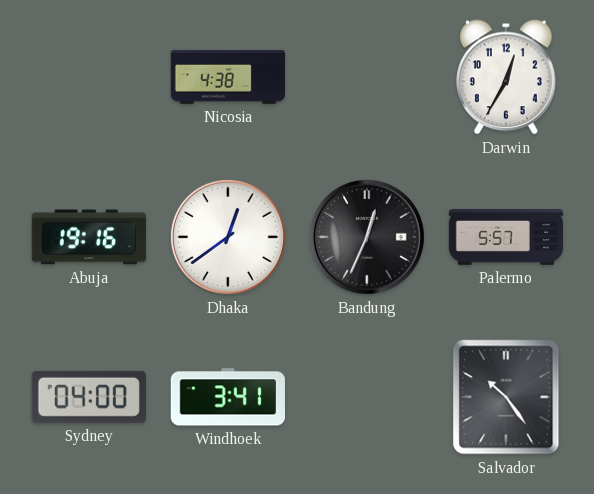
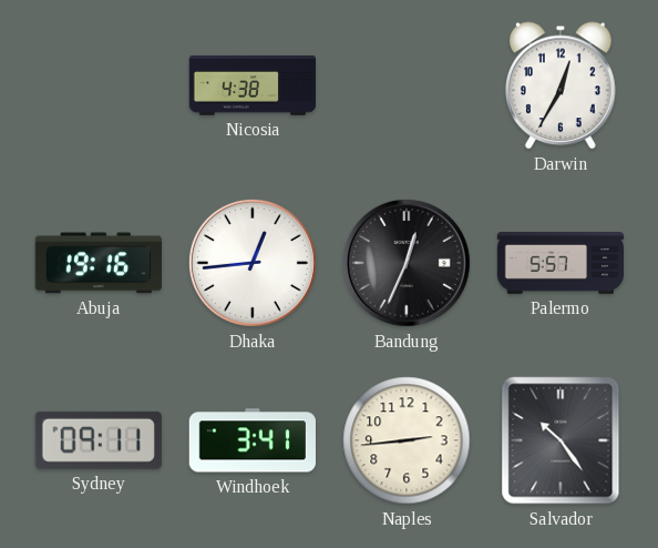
Dhaka: 12:39 -> 12:44
Sydney: 04:00 -> 09:11
Naples: none -> 2:44
